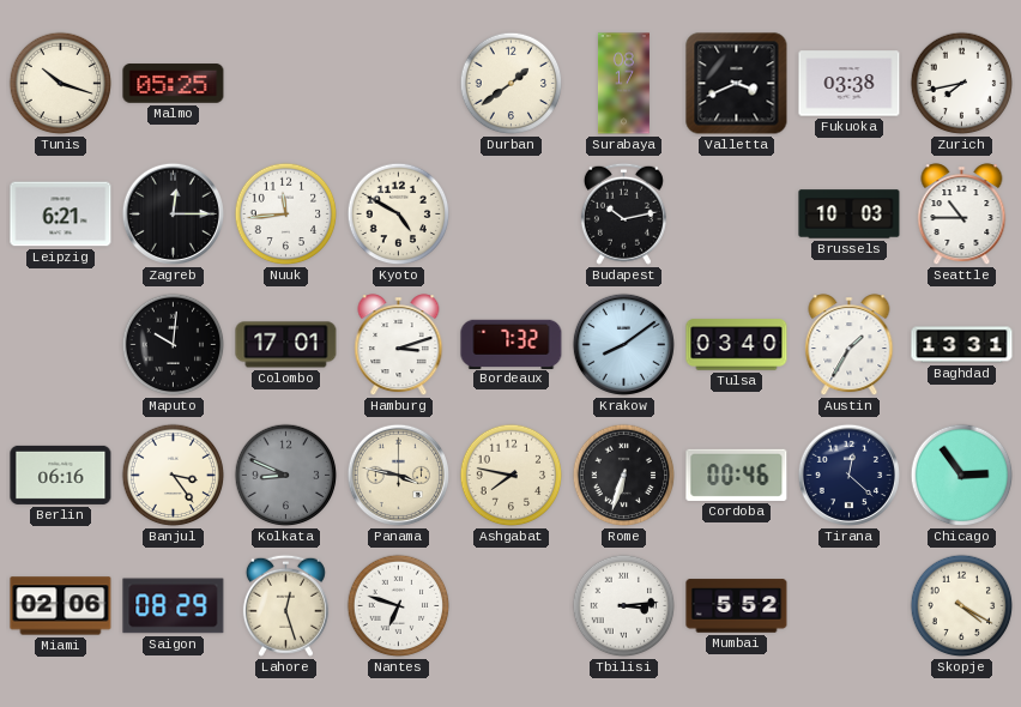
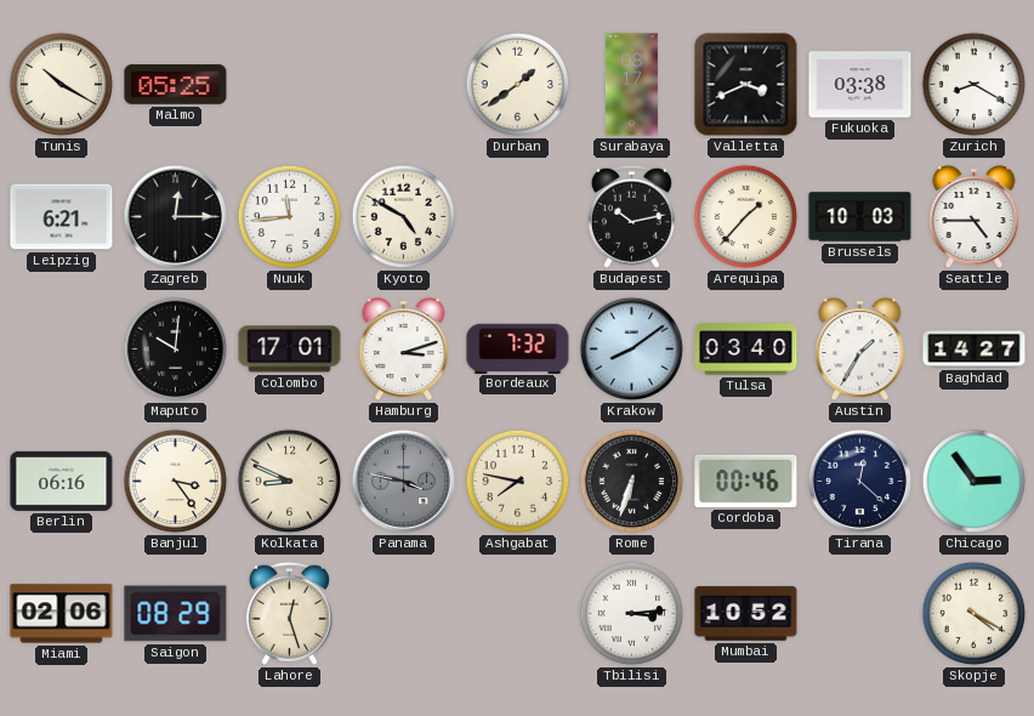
Tunis: 10:18 -> 10:20
Zurich: 7:43 -> 8:20
Arequipa: none -> 1:37
Seattle: 10:45 -> 4:45
Baghdad: 13:31 -> 14:27
Kolkata dial: grey -> cream
Panama dial: cream -> grey
Nantes: 6:48 -> none
Mumbai: 5:52 -> 10:52
